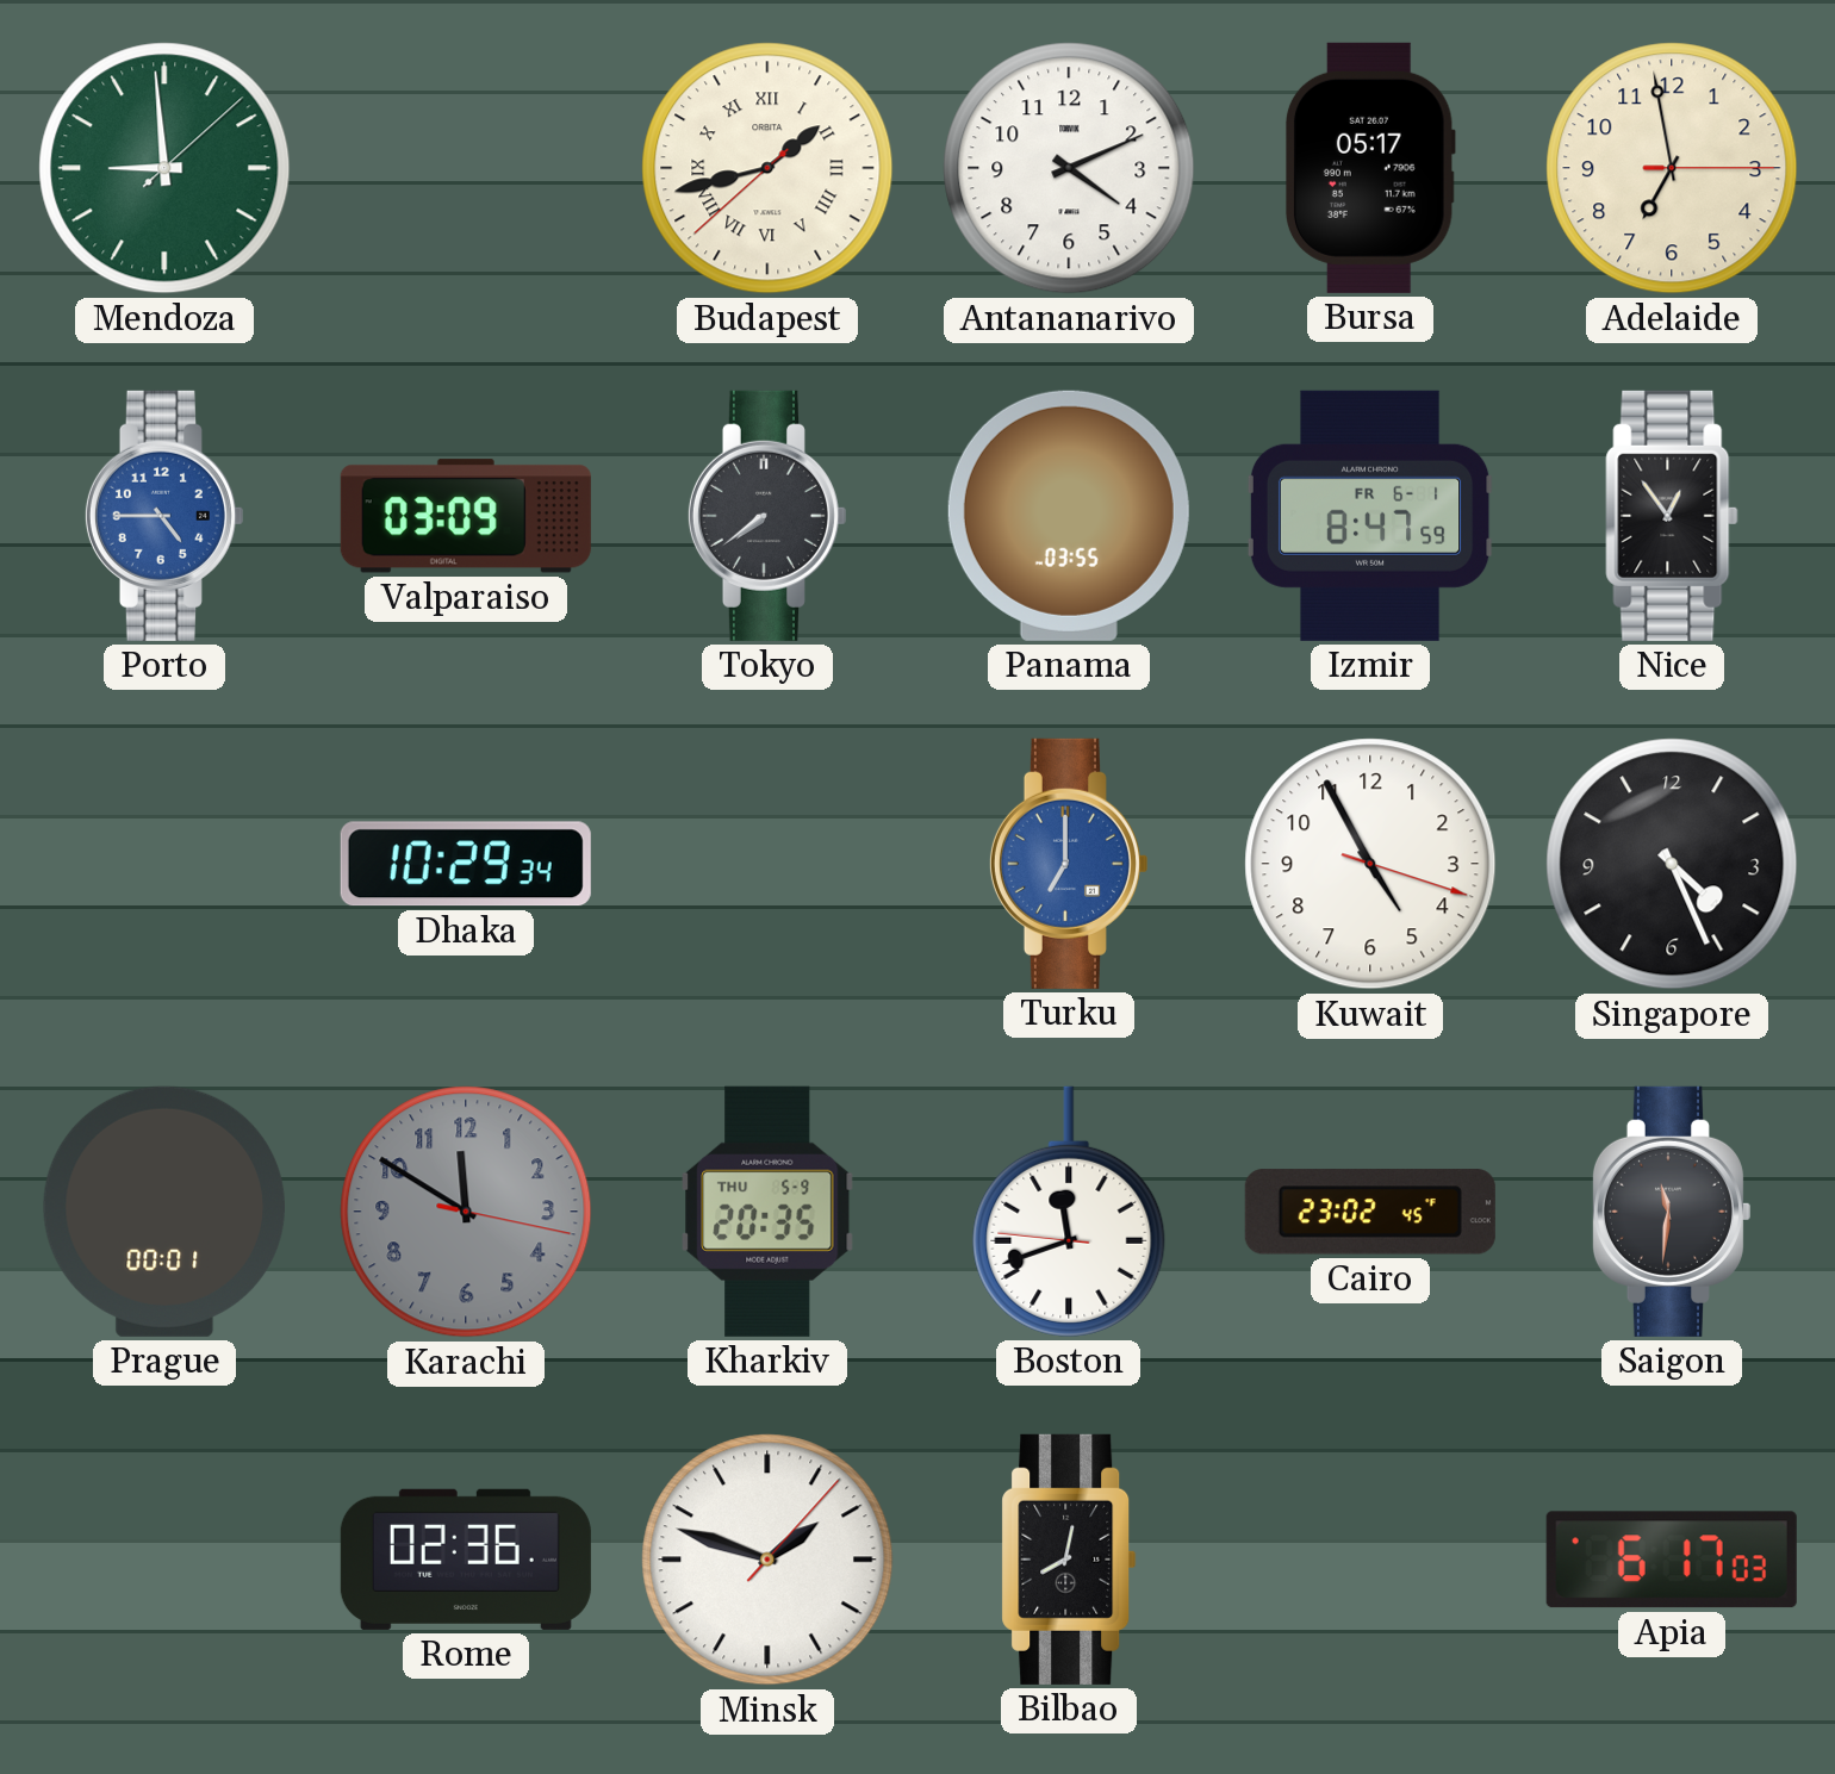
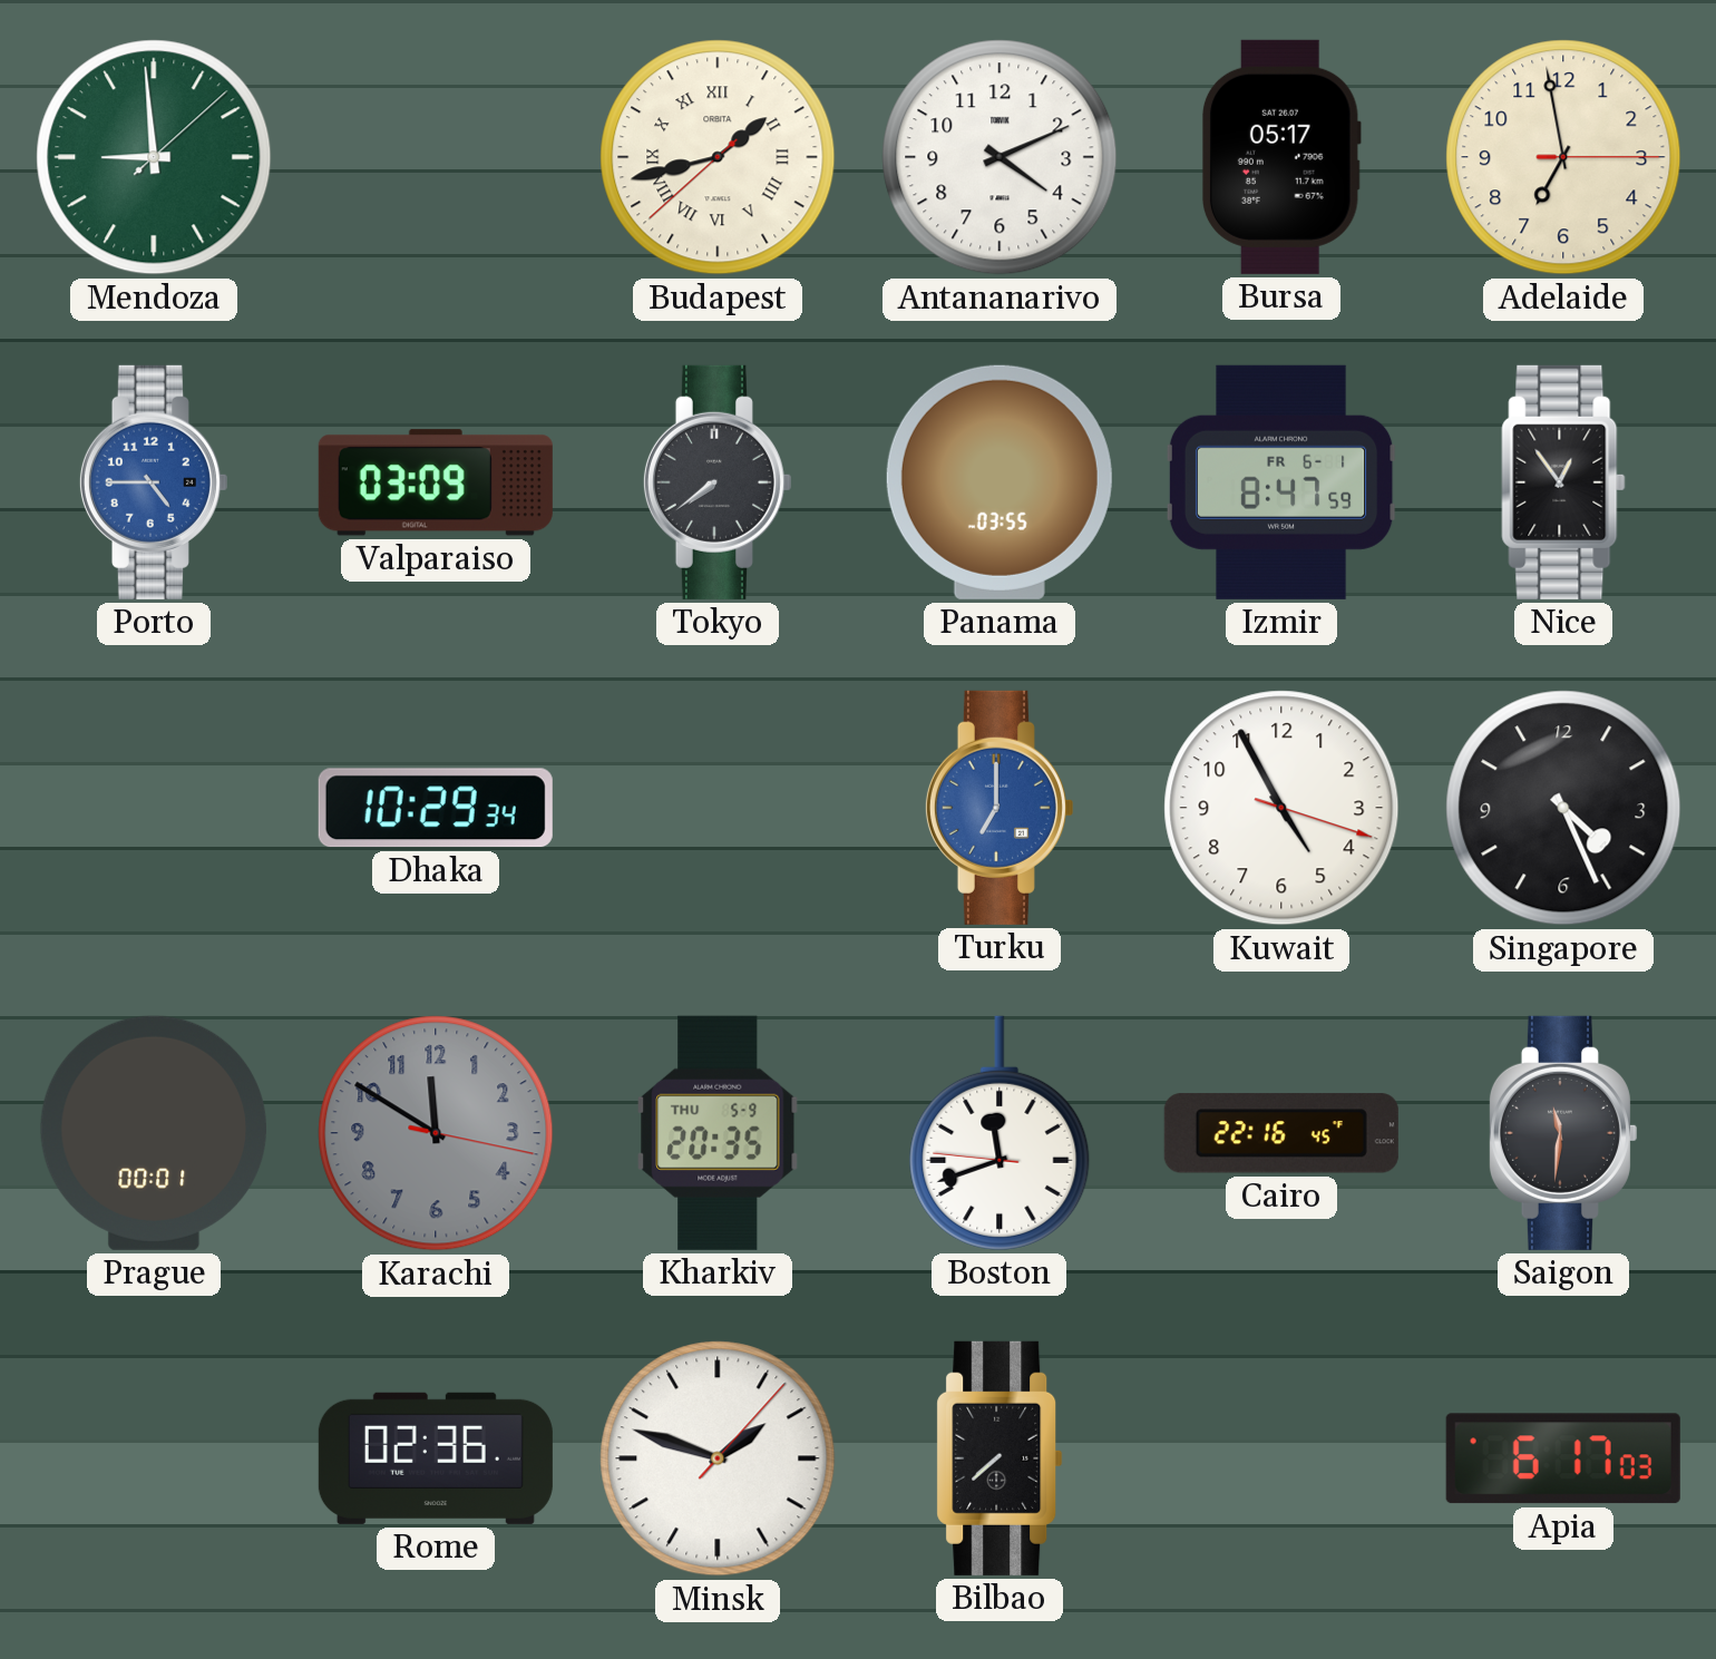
Cairo: 23:02 -> 22:16
Bilbao: 8:02 -> 7:38
